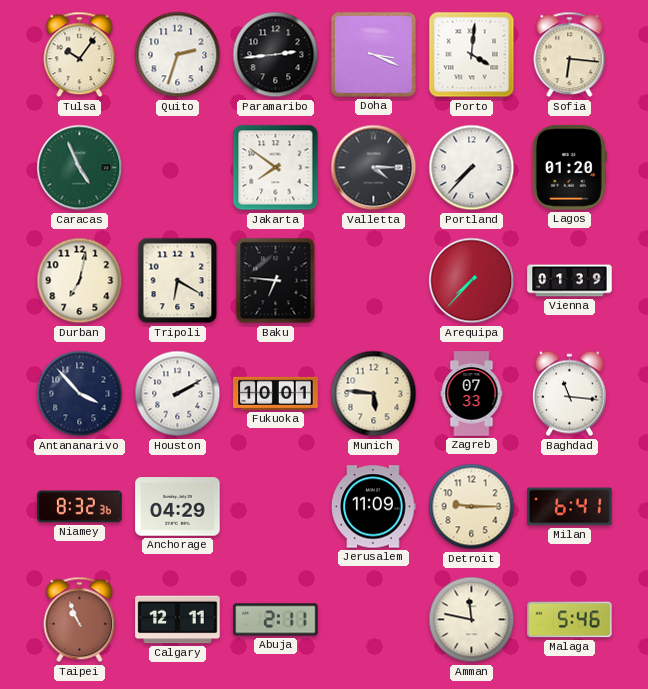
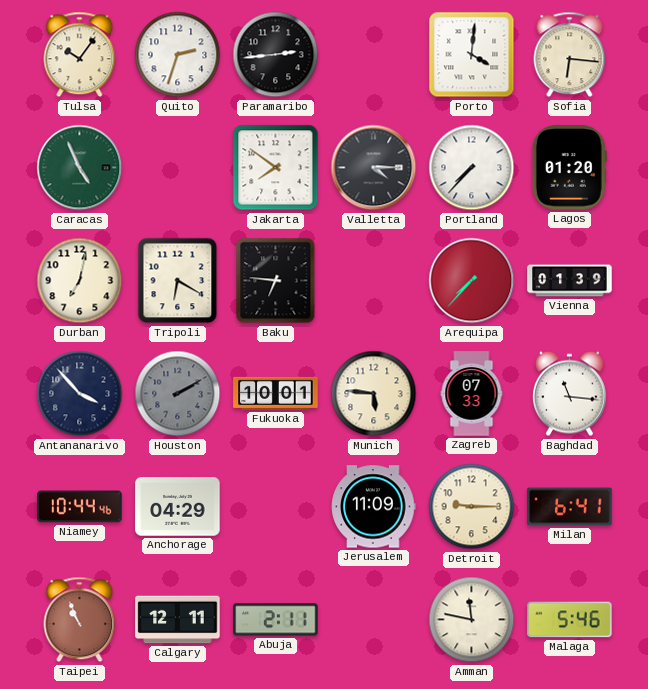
Doha: 3:19 -> none
Houston dial: white -> grey
Niamey: 8:32 -> 10:44
